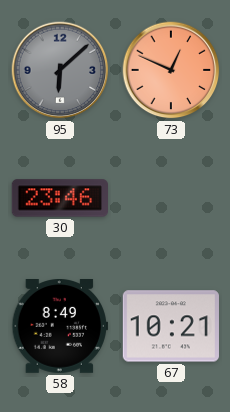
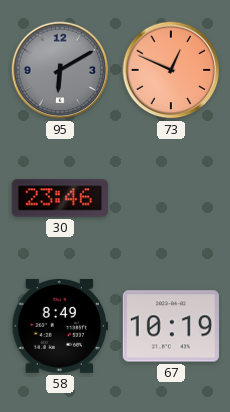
95: 6:08 -> 6:10
67: 10:21 -> 10:19
